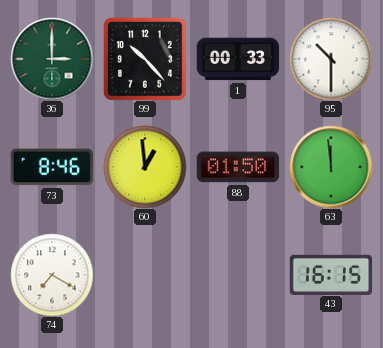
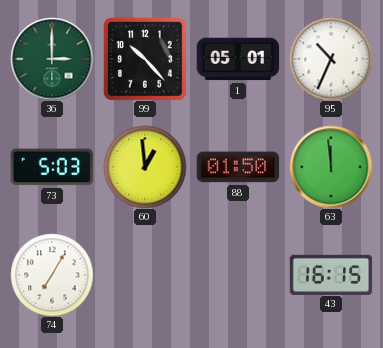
1: 00:33 -> 05:01
95: 10:30 -> 10:34
73: 8:46 -> 5:03
74: 7:20 -> 7:05
